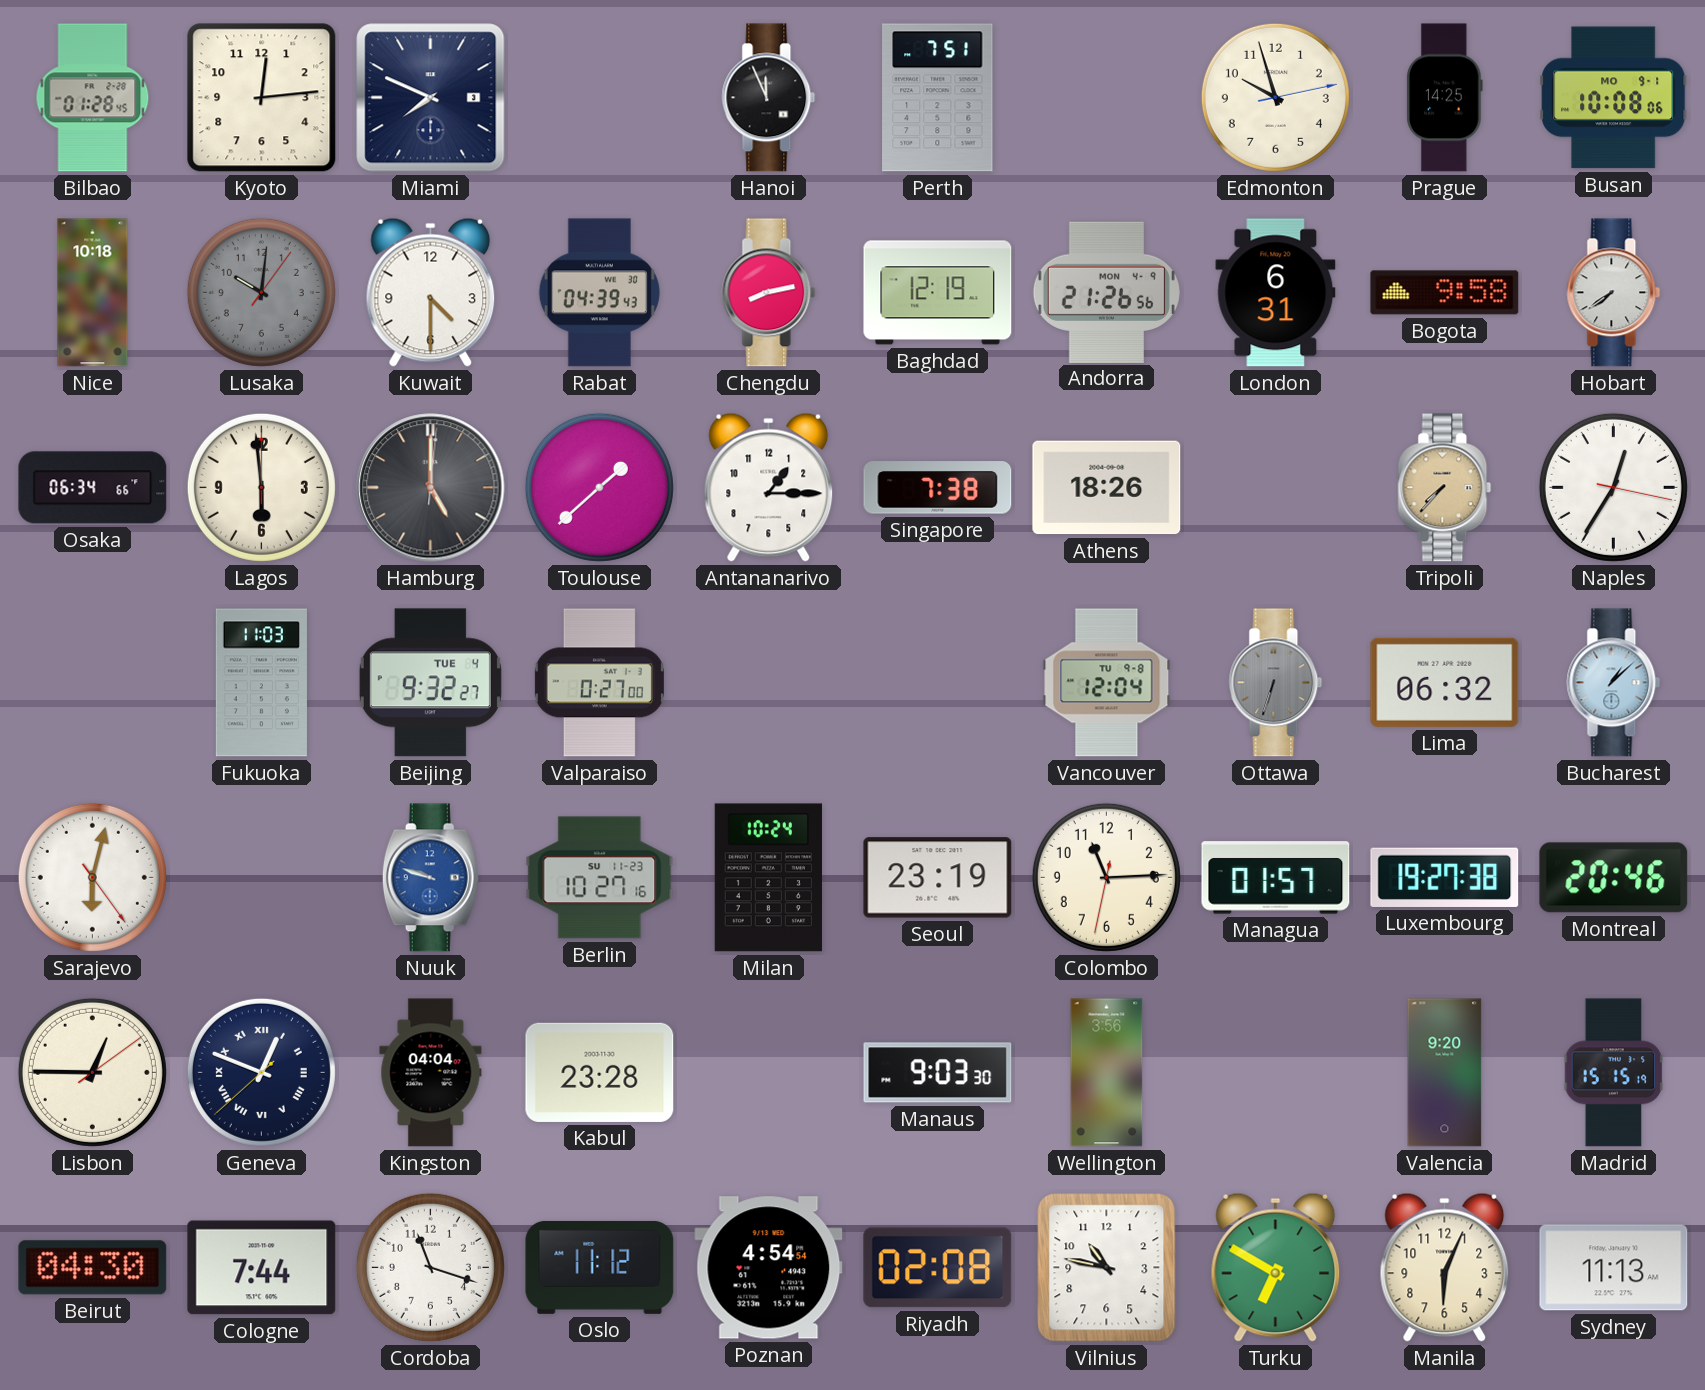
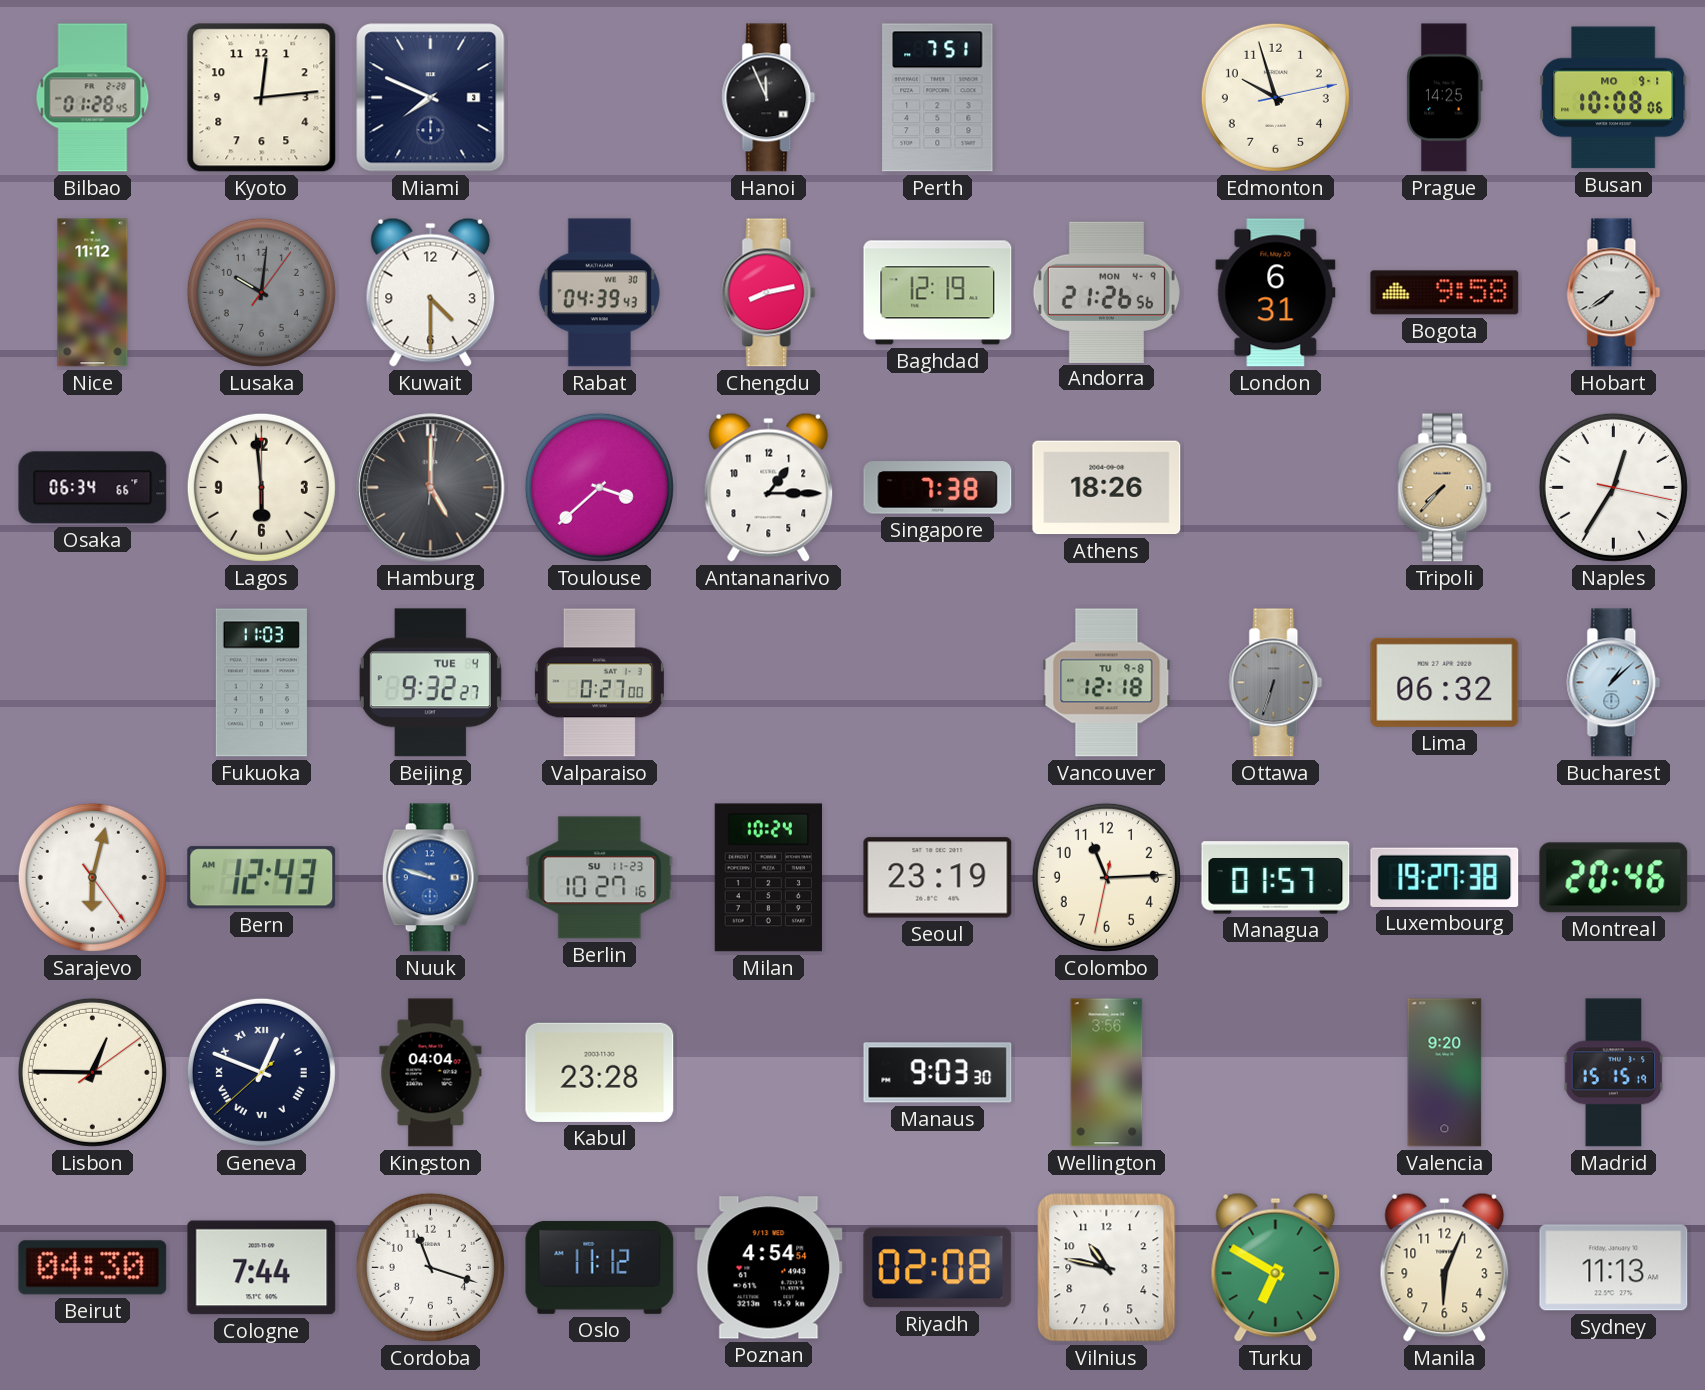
Nice: 10:18 -> 11:12
Toulouse: 1:38 -> 3:38
Vancouver: 12:04 -> 12:18
Bern: none -> 12:43
